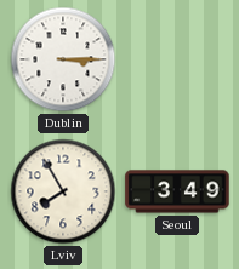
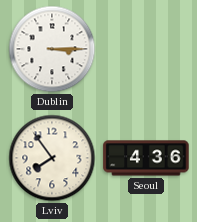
Lviv: 7:55 -> 7:54
Seoul: 3:49 -> 4:36
